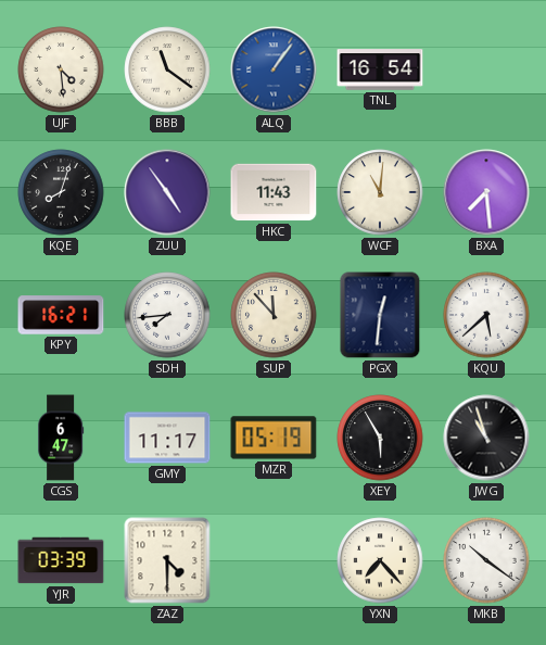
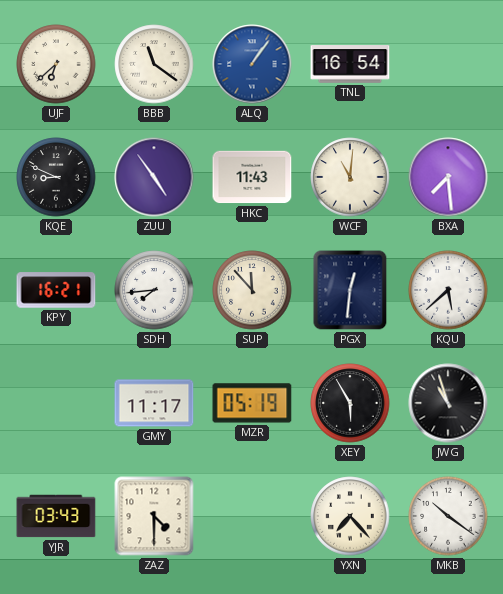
UJF: 4:29 -> 6:38
KQE: 8:03 -> 8:49
CGS: 6:47 -> none
YJR: 03:39 -> 03:43
